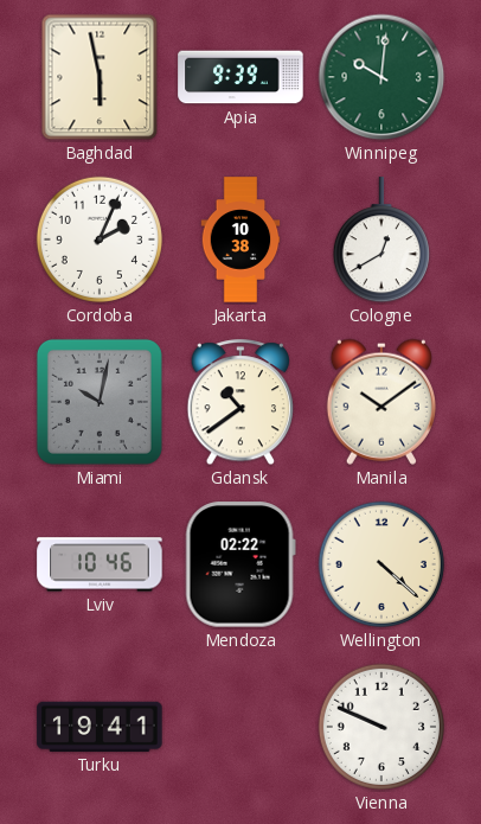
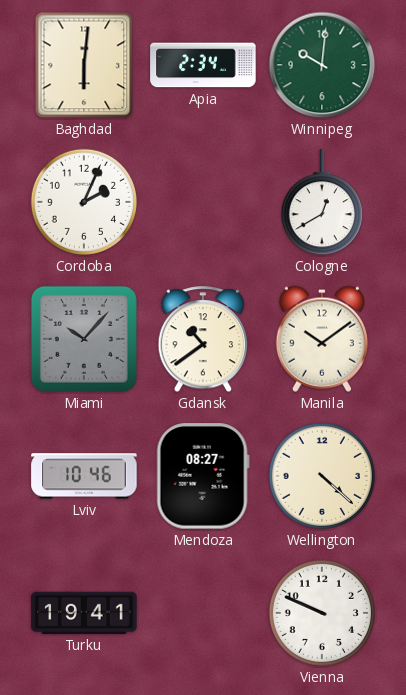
Baghdad: 5:58 -> 6:01
Apia: 9:39 -> 2:34
Jakarta: 10:38 -> none
Miami: 10:02 -> 10:07
Mendoza: 02:22 -> 08:27
